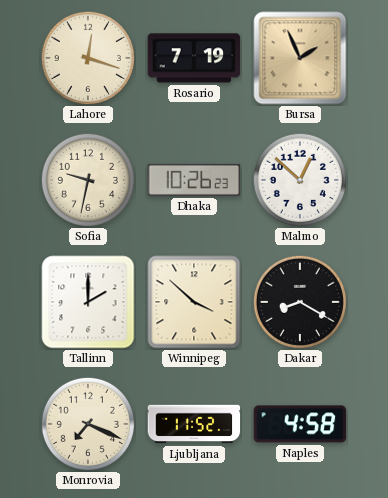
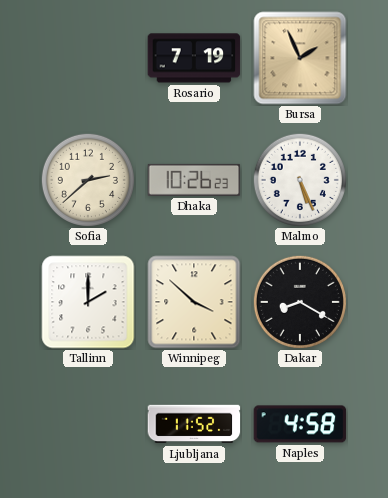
Lahore: 12:18 -> none
Sofia: 9:32 -> 2:38
Malmo: 12:52 -> 5:26
Monrovia: 7:19 -> none
